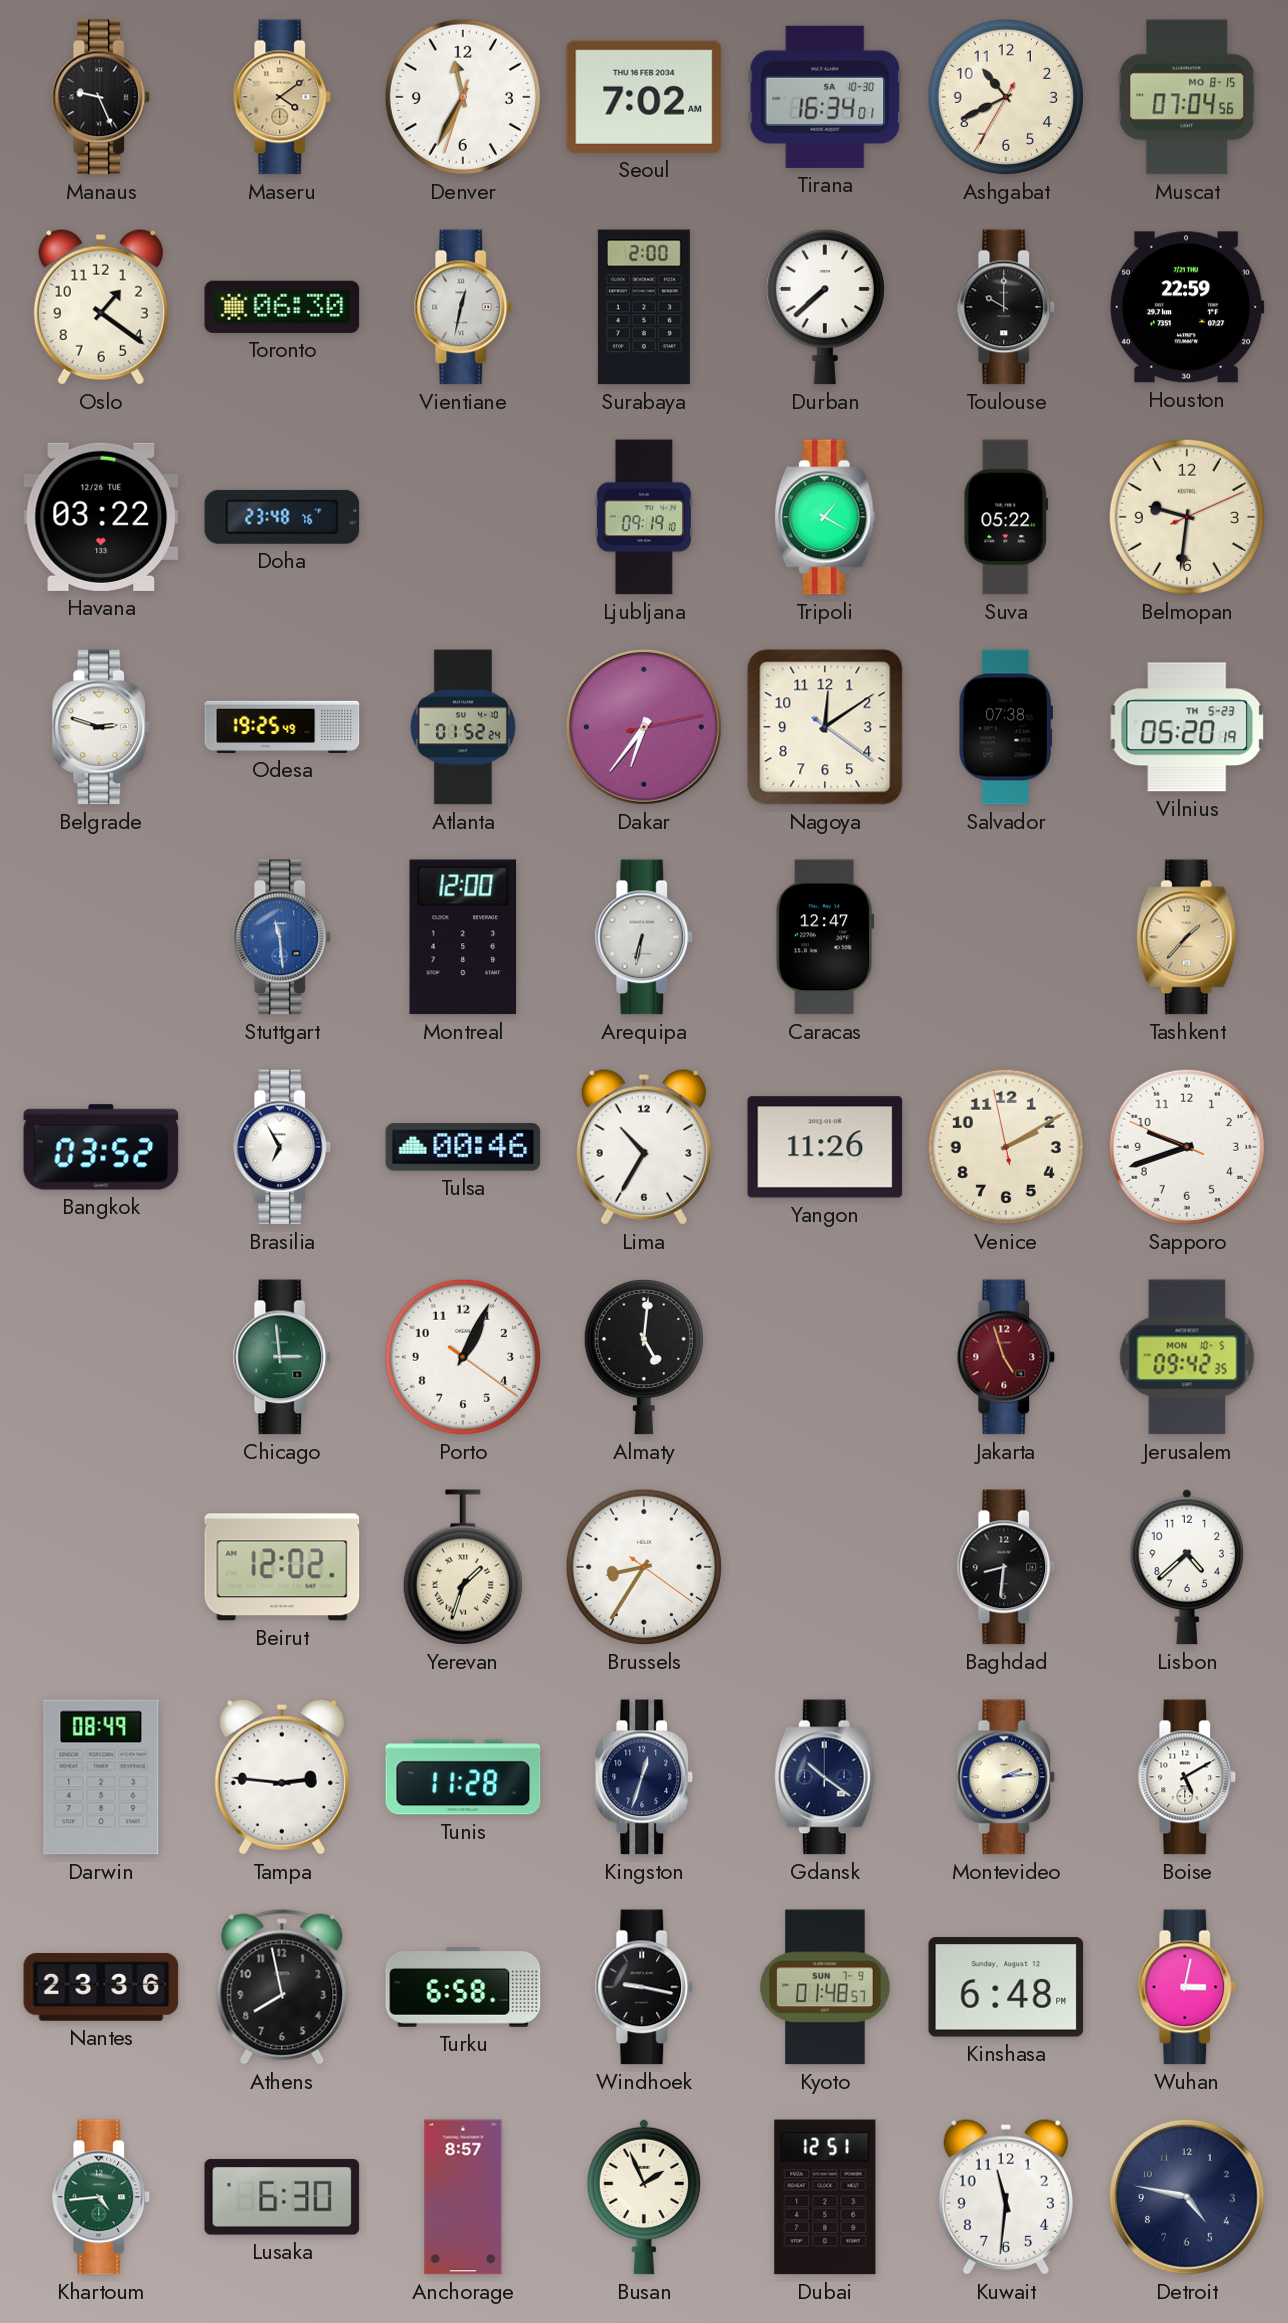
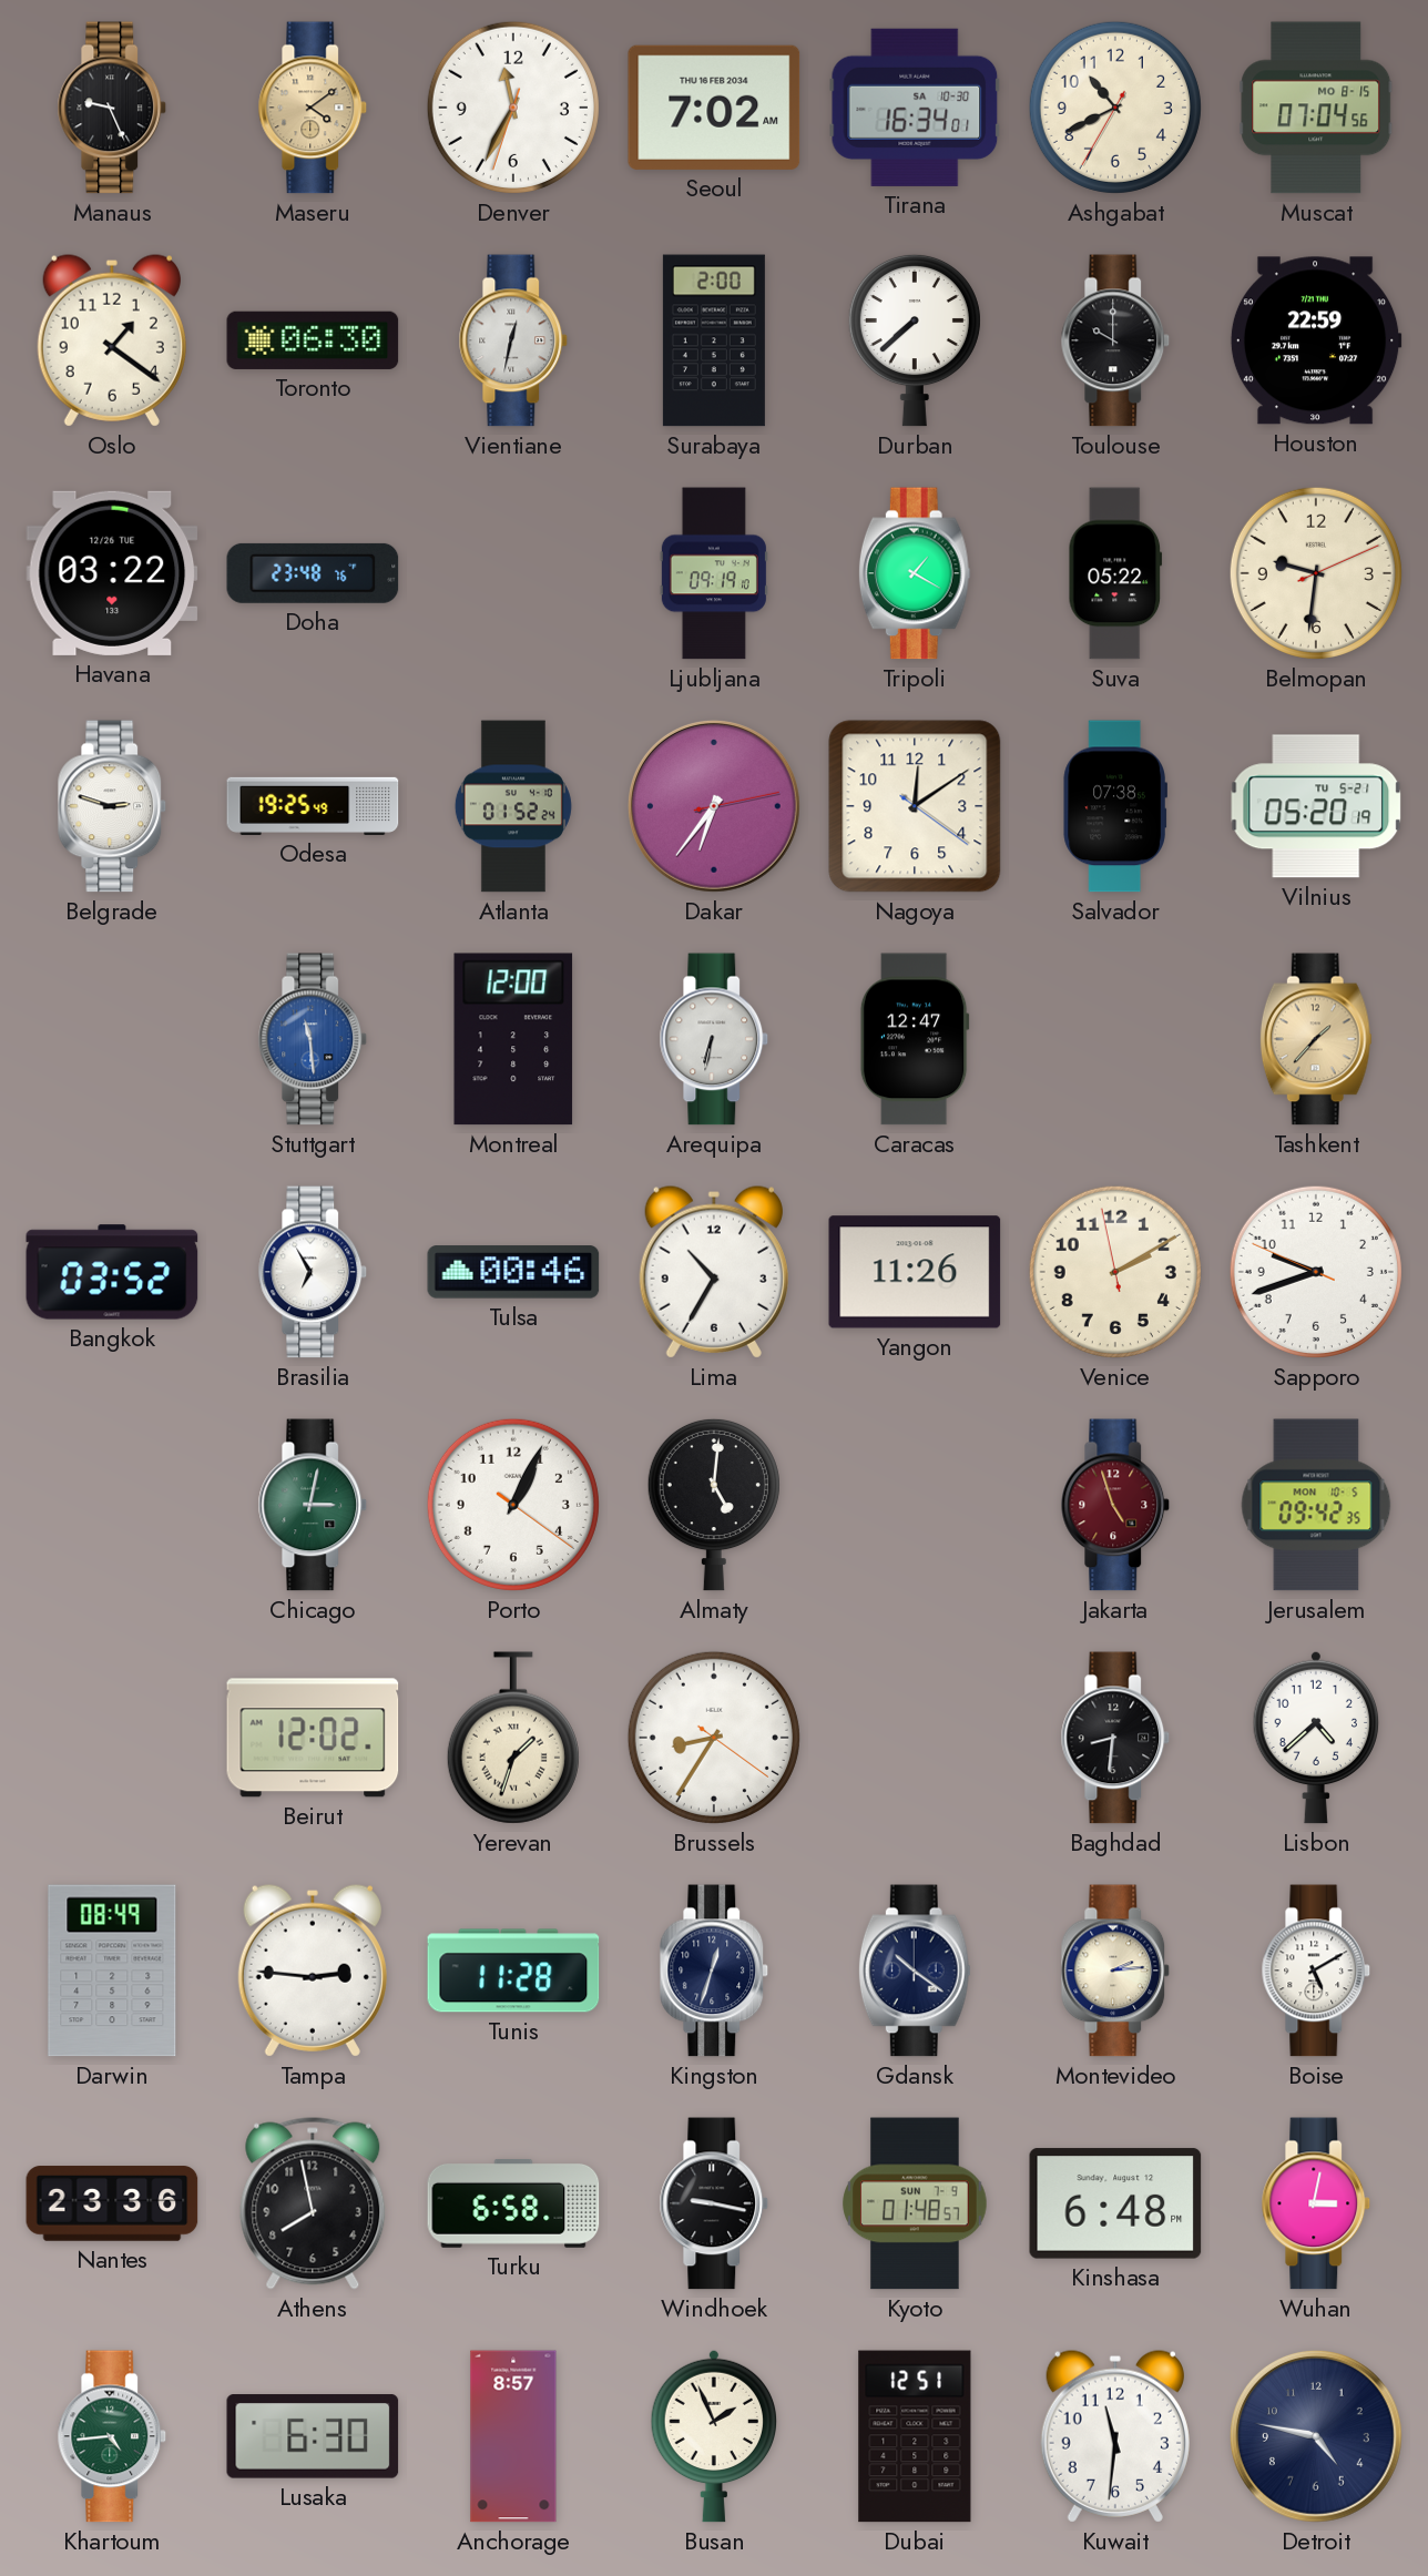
Vilnius date: TH 5-23 -> TU 5-21
Chicago: 2:59 -> 3:02
